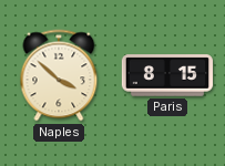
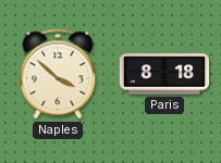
Paris: 8:15 -> 8:18
